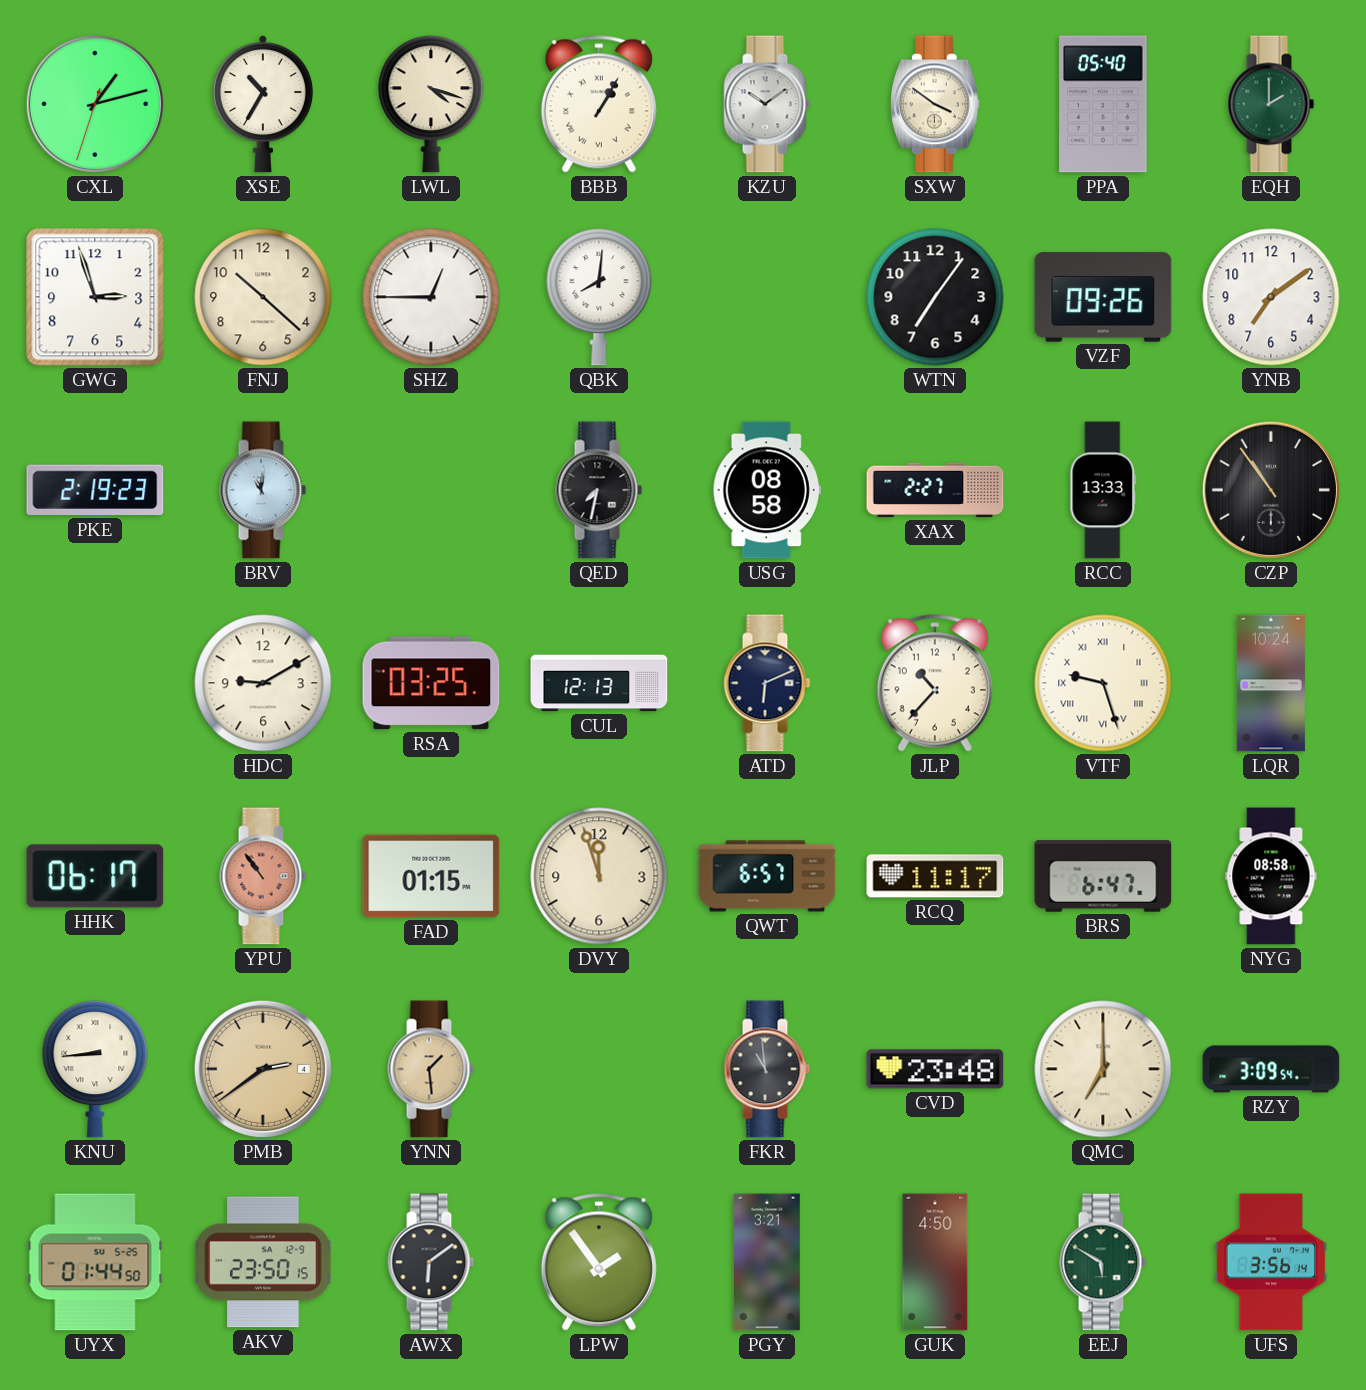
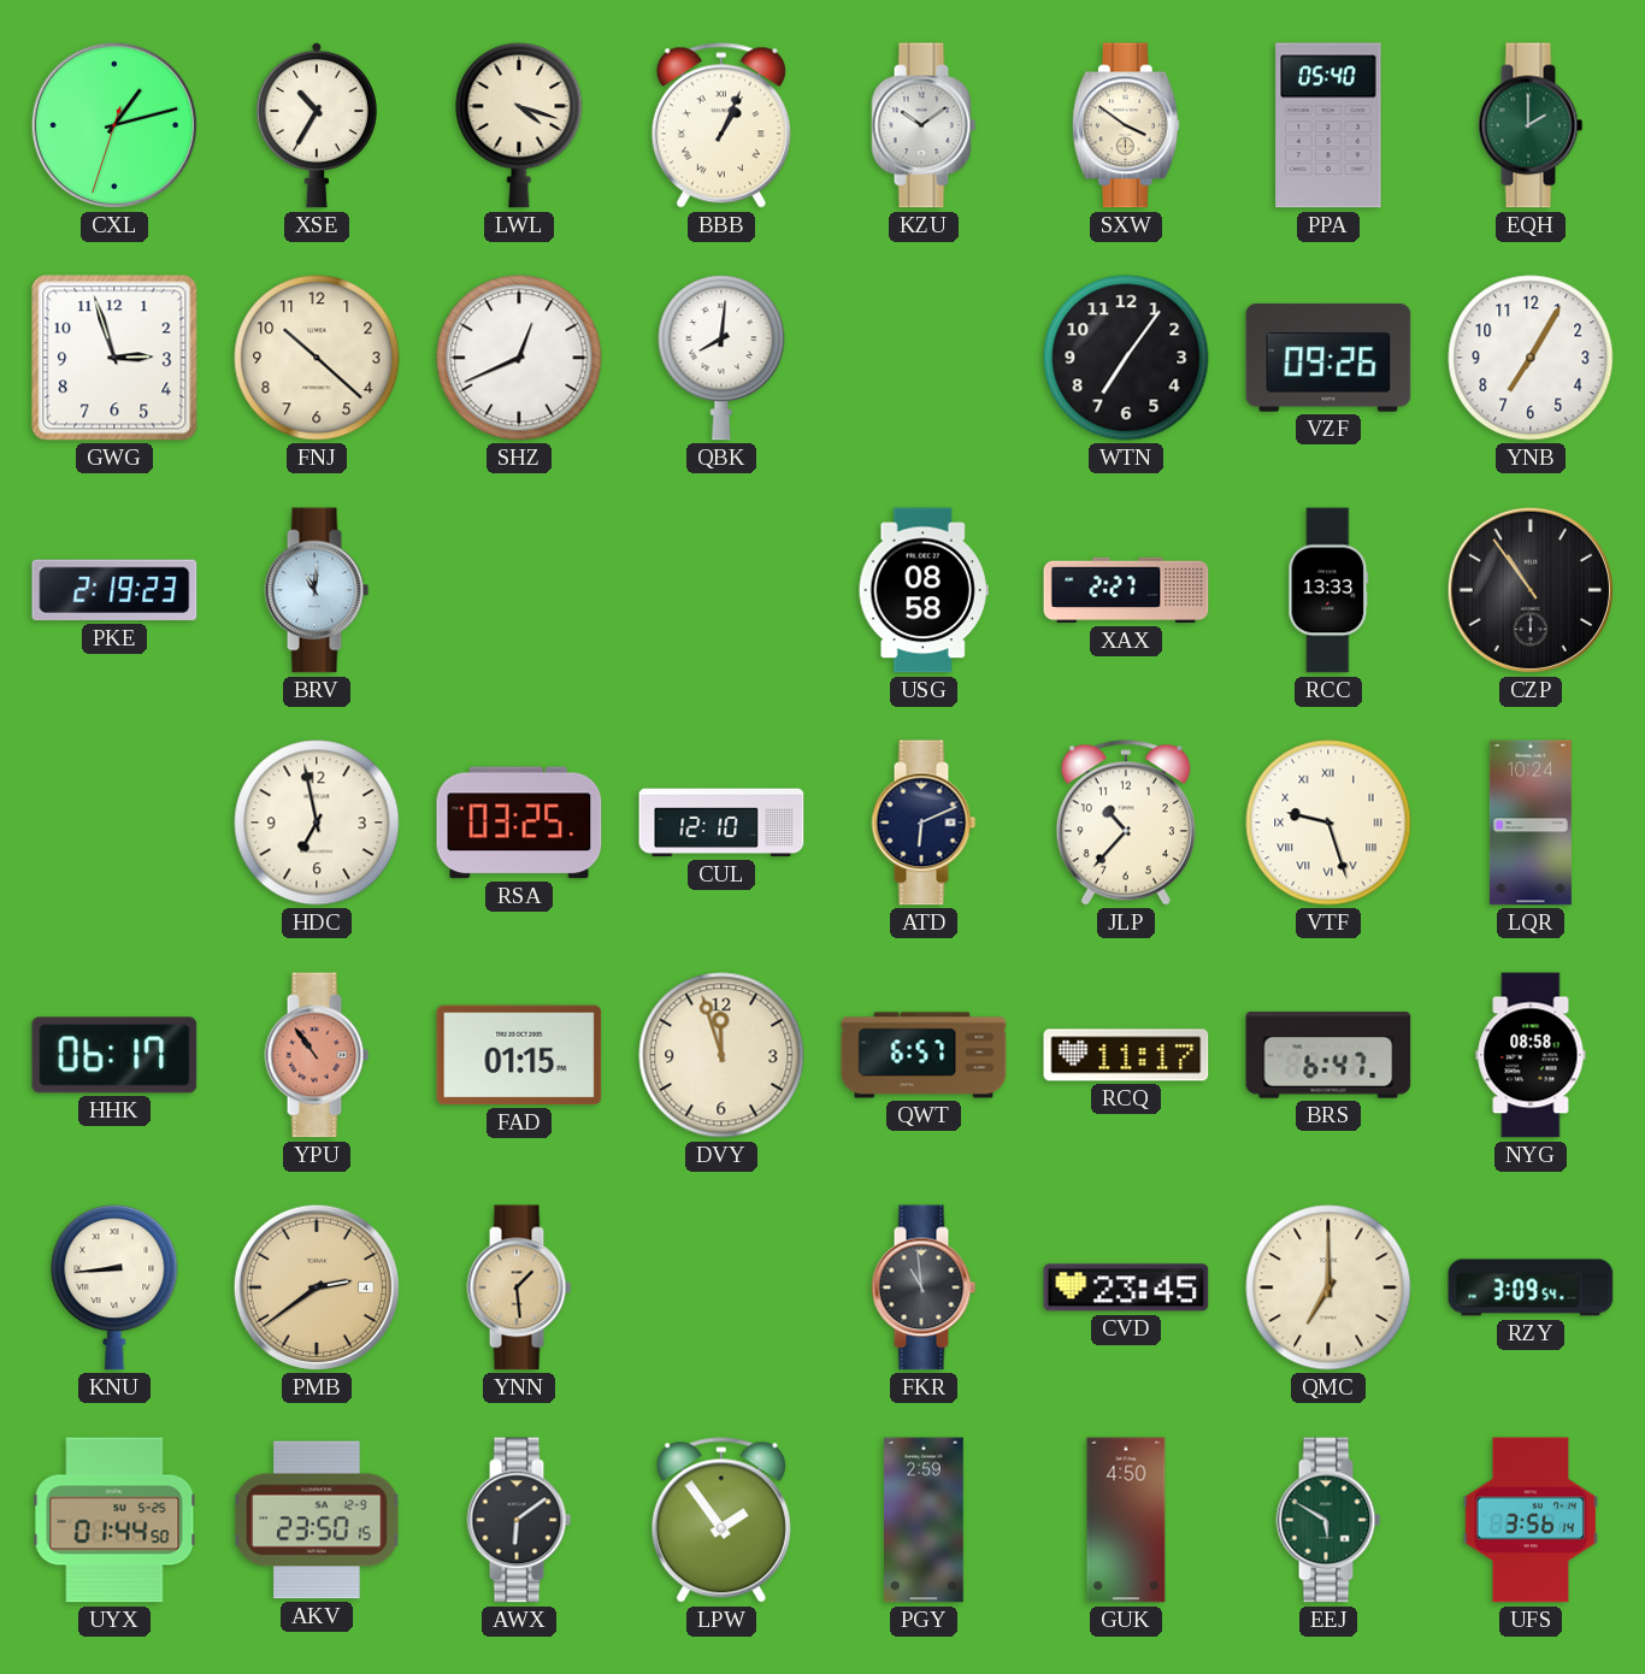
BBB: 1:05 -> 1:04
SHZ: 12:45 -> 12:41
YNB: 7:09 -> 7:05
QED: 7:32 -> none
HDC: 9:10 -> 6:58
CUL: 12:13 -> 12:10
CVD: 23:48 -> 23:45
PGY: 3:21 -> 2:59
